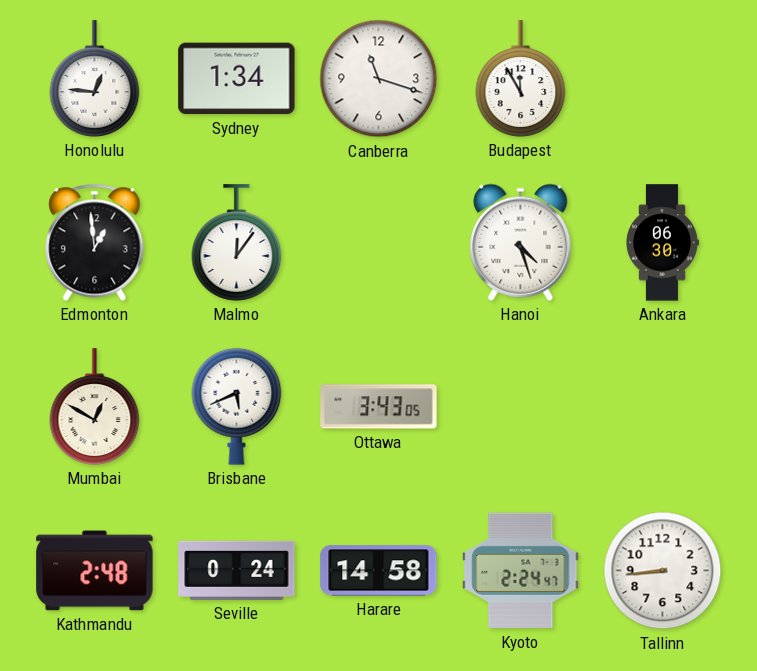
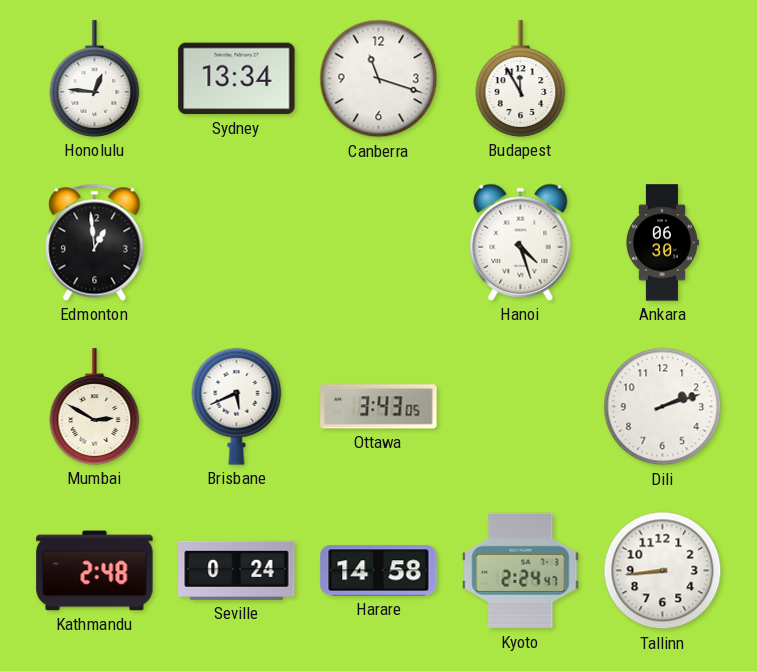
Sydney: 1:34 -> 13:34
Malmo: 12:06 -> none
Mumbai: 12:50 -> 2:50
Dili: none -> 2:12
